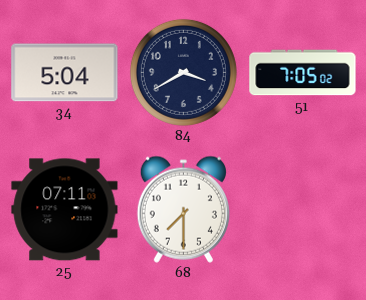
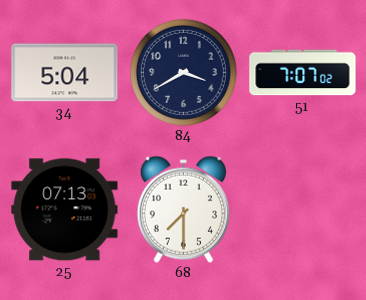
51: 7:05 -> 7:07
25: 07:11 -> 07:13
